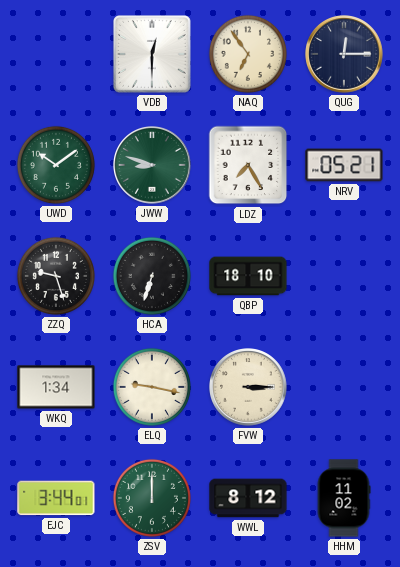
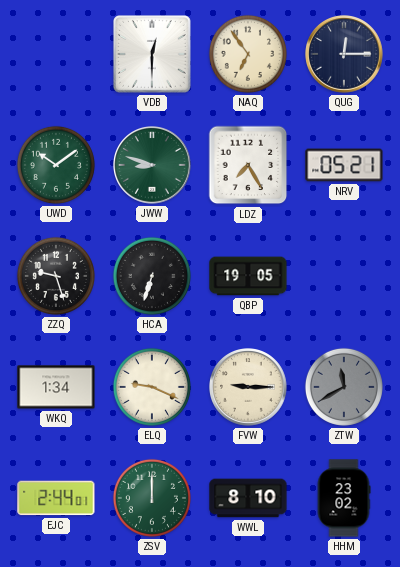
QBP: 18:10 -> 19:05
ELQ: 9:17 -> 9:19
FVW: 3:15 -> 9:15
ZTW: none -> 11:40
EJC: 3:44 -> 2:44
WWL: 8:12 -> 8:10
HHM: 11:02 -> 23:02
